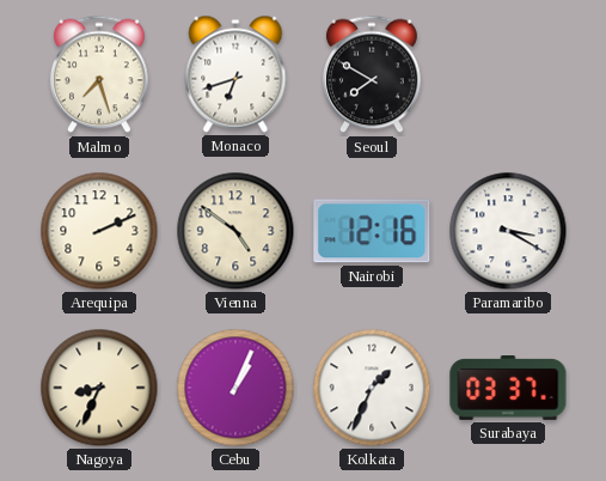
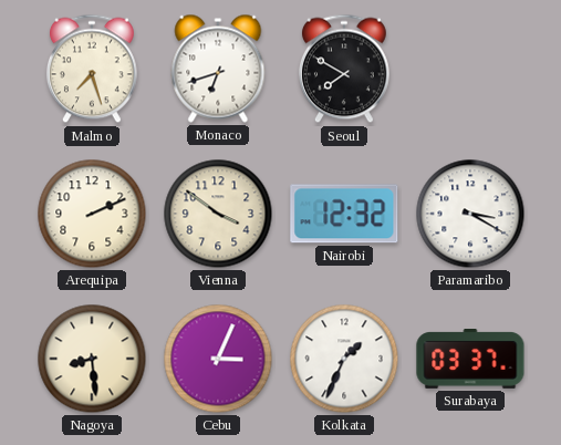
Vienna: 4:51 -> 3:51
Nairobi: 12:16 -> 12:32
Nagoya: 8:34 -> 8:29
Cebu: 1:04 -> 3:04
